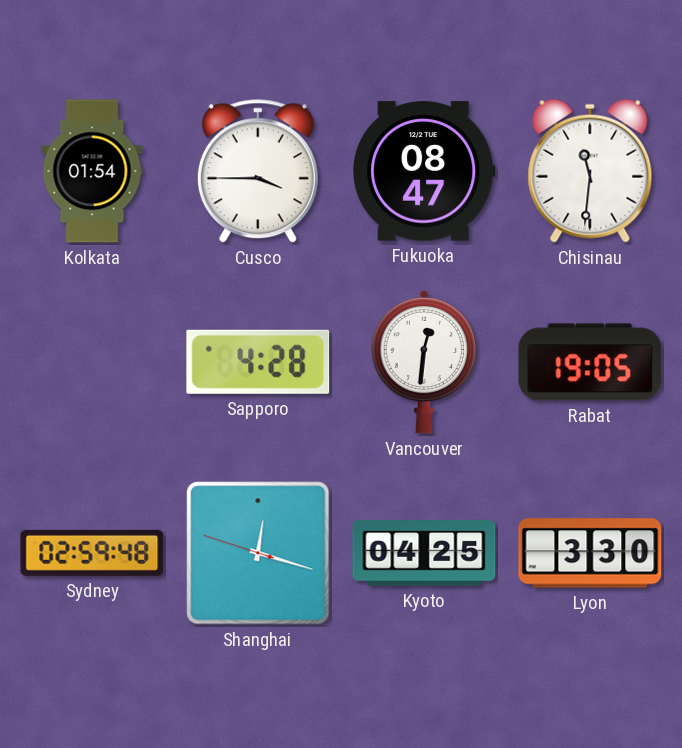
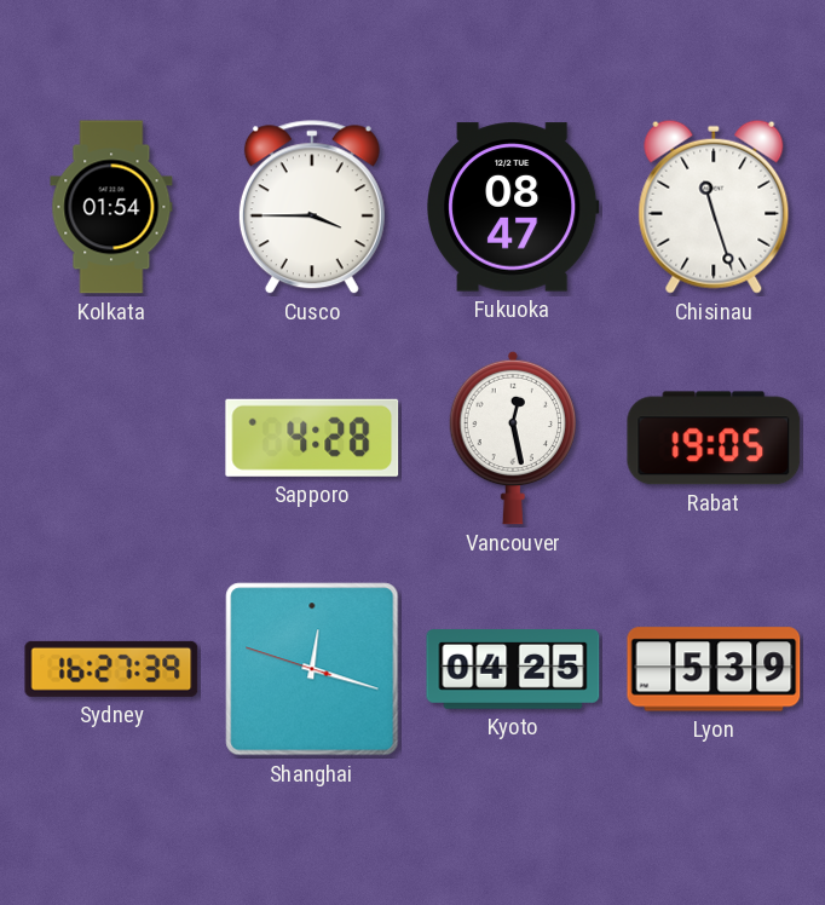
Chisinau: 11:31 -> 11:27
Vancouver: 12:31 -> 12:28
Sydney: 02:59 -> 16:27
Lyon: 3:30 -> 5:39
